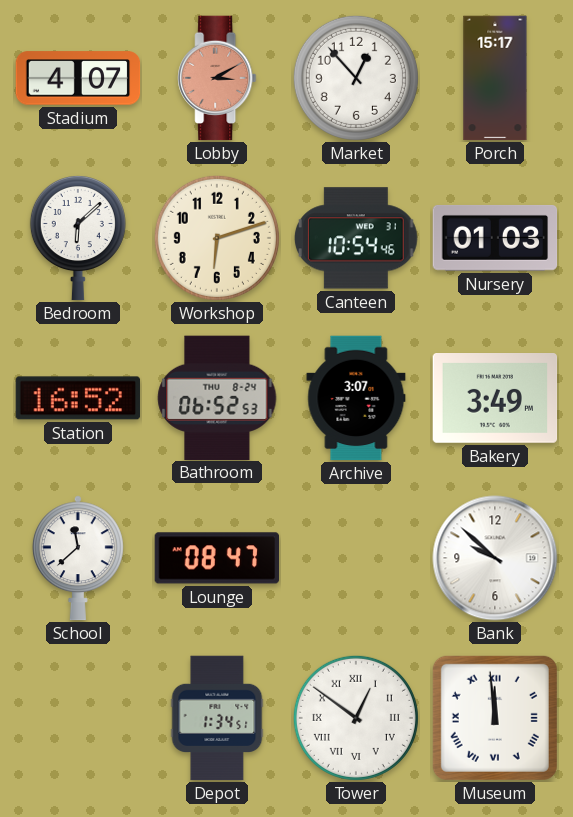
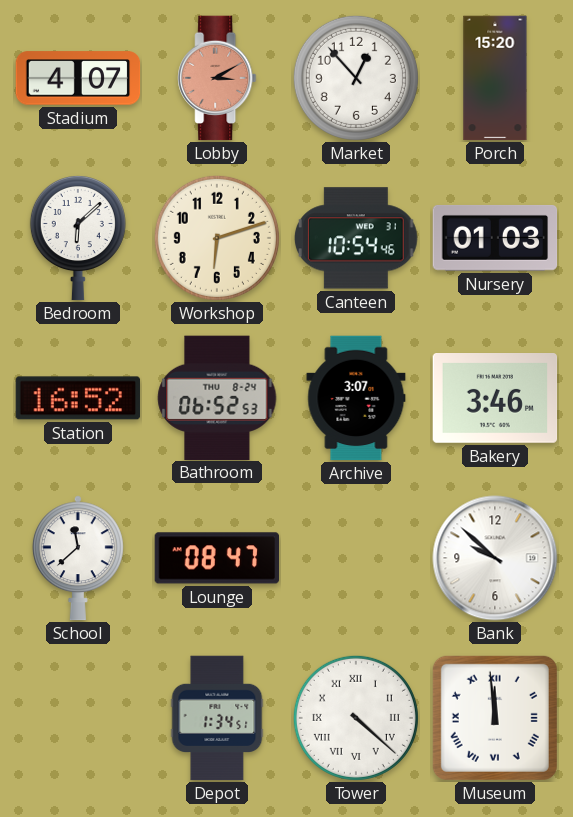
Porch: 15:17 -> 15:20
Bakery: 3:49 -> 3:46
Tower: 12:51 -> 4:22
